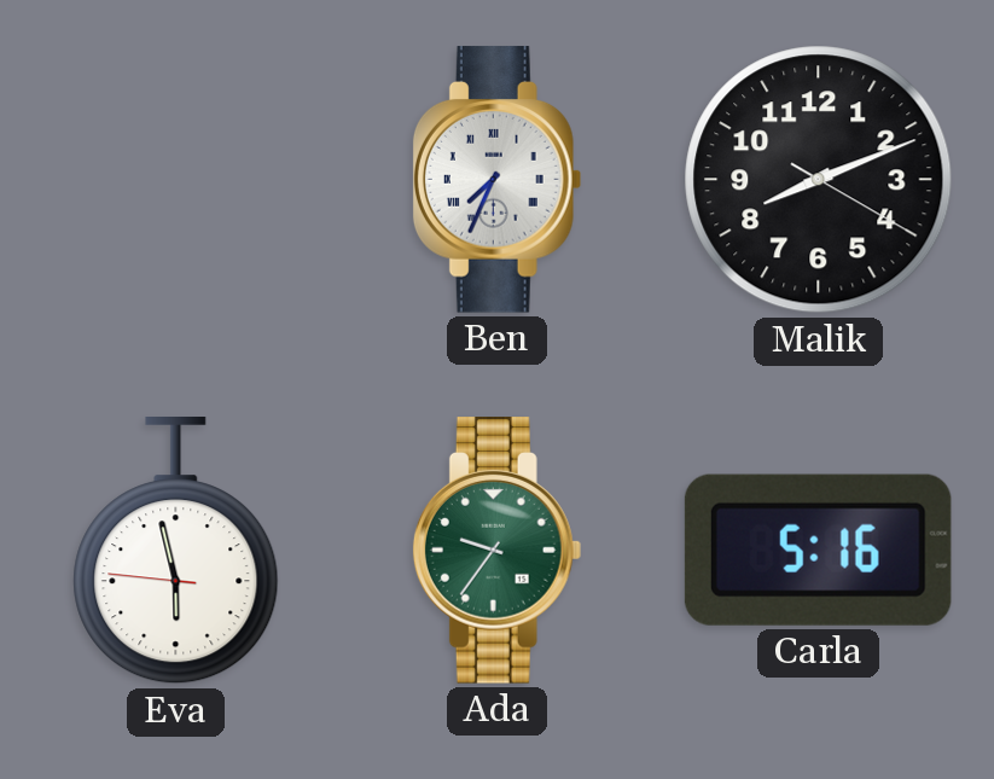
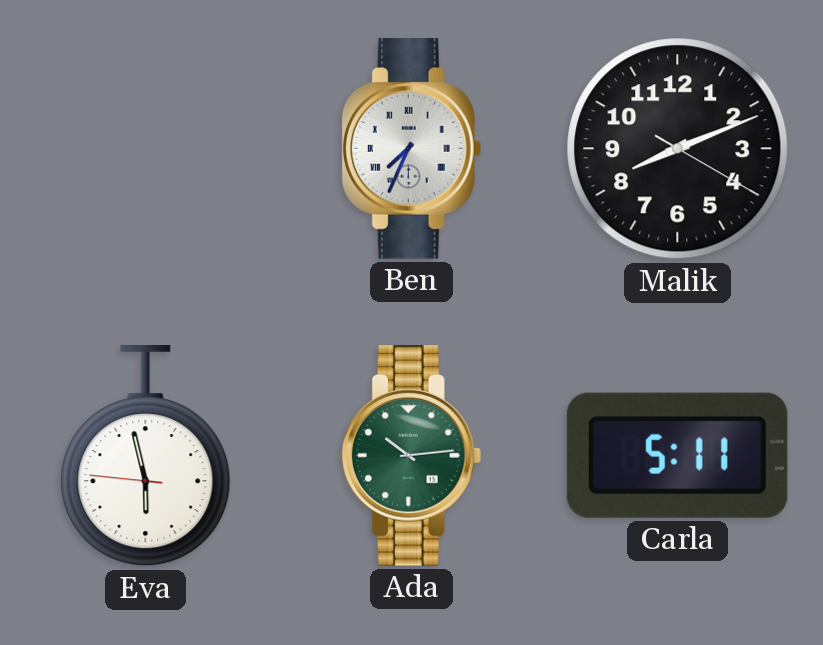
Ada: 9:36 -> 10:14
Carla: 5:16 -> 5:11
